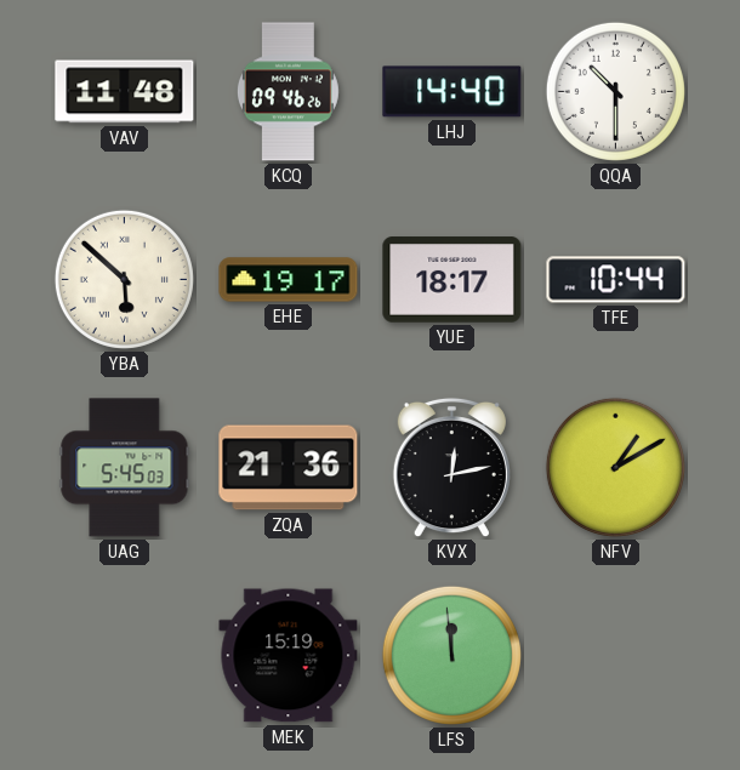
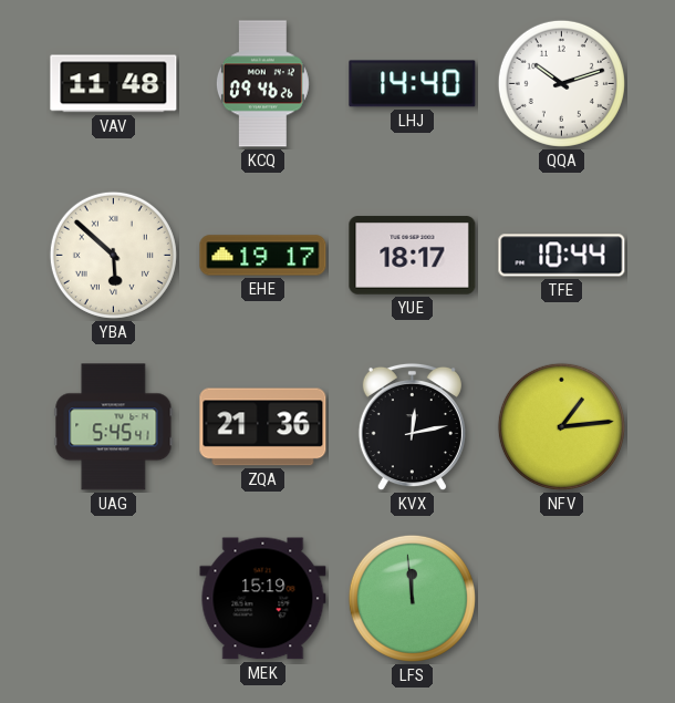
QQA: 10:30 -> 10:12
UAG: 5:45:03 -> 5:45:41
NFV: 1:10 -> 1:14
